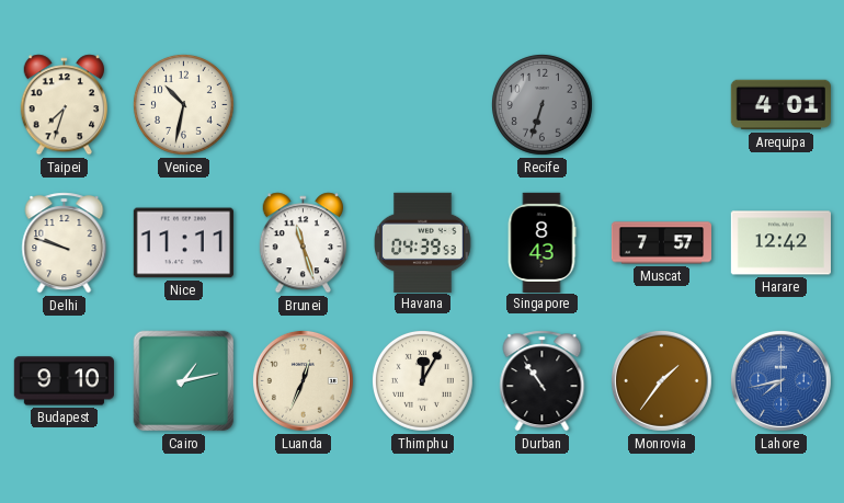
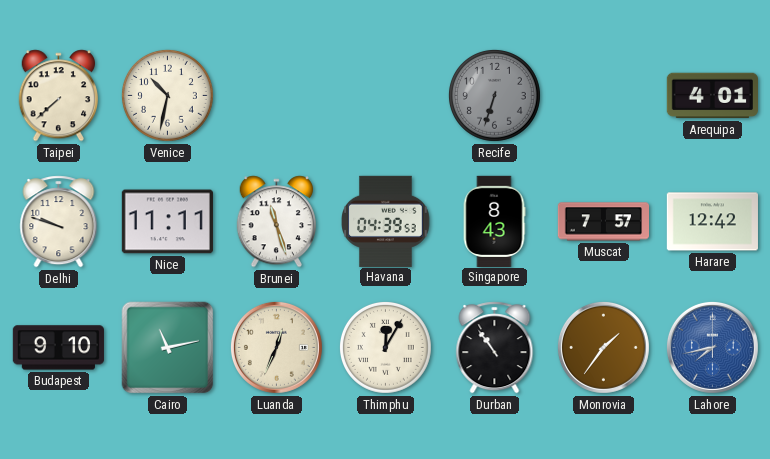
Taipei: 7:33 -> 7:38
Cairo: 1:13 -> 11:13
